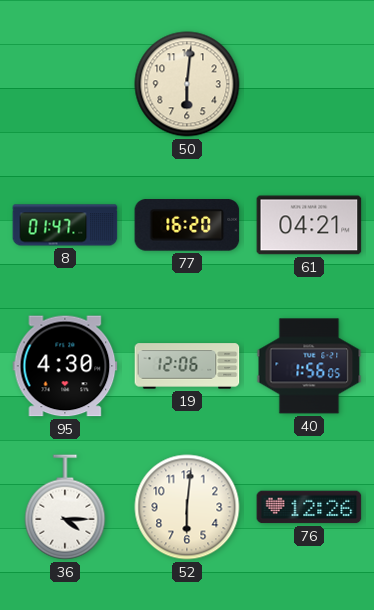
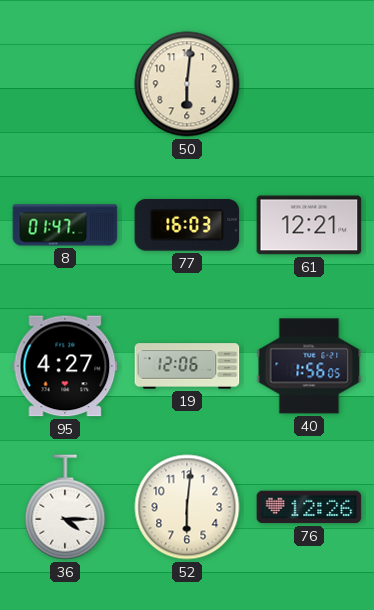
77: 16:20 -> 16:03
61: 04:21 -> 12:21
95: 4:30 -> 4:27
